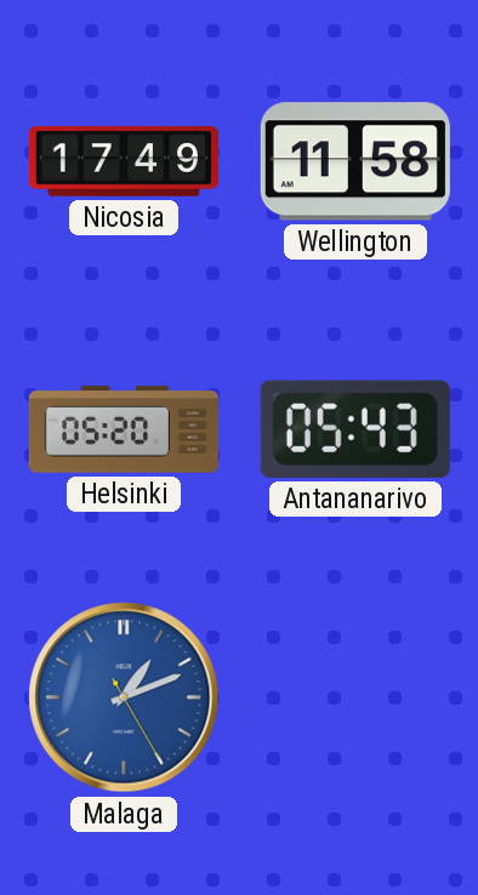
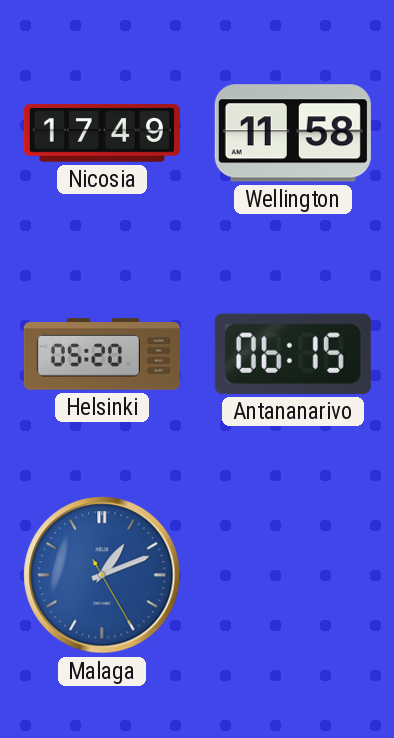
Antananarivo: 05:43 -> 06:15
